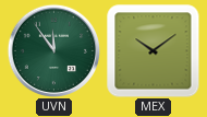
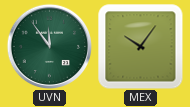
MEX: 10:09 -> 10:06
